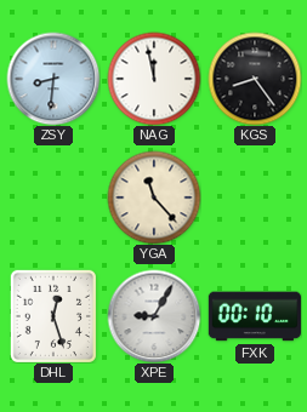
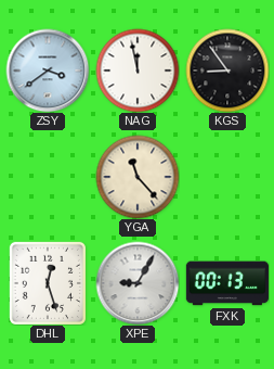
ZSY: 8:31 -> 3:39
KGS: 8:24 -> 8:54
FXK: 00:10 -> 00:13
